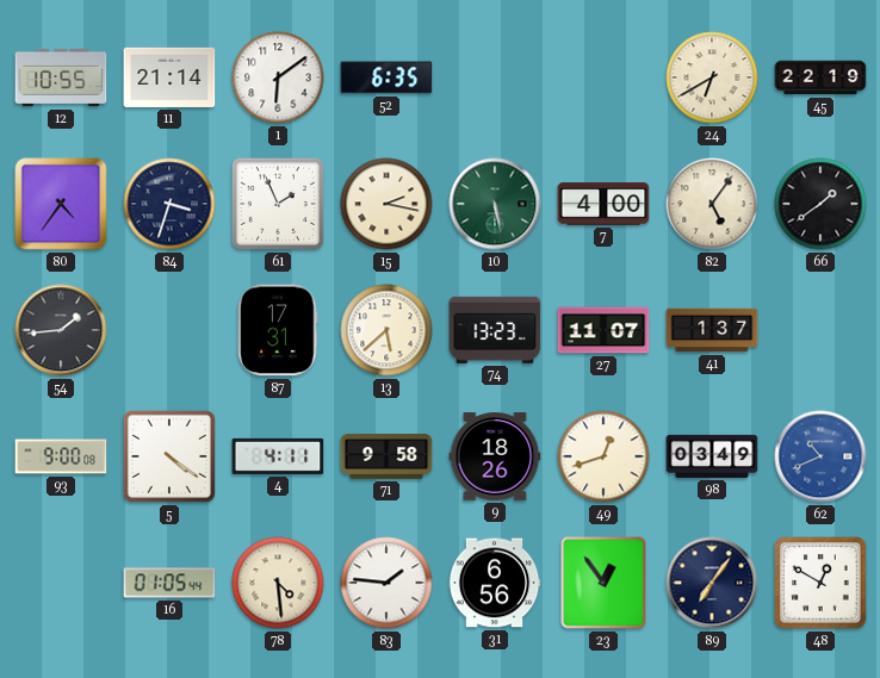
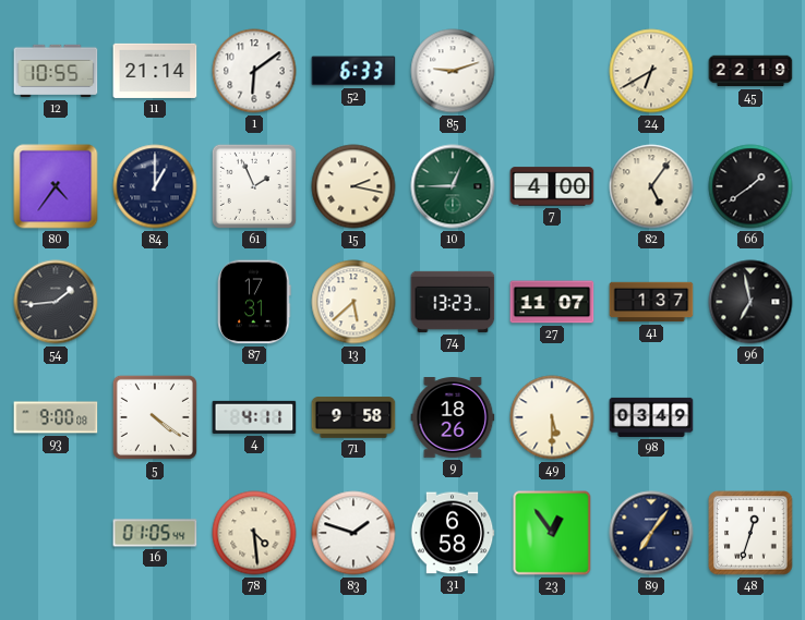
52: 6:35 -> 6:33
85: none -> 9:12
84: 3:33 -> 1:00
10: 5:28 -> 12:45
96: none -> 6:58
49: 12:42 -> 5:30
62: 10:41 -> none
83: 1:46 -> 1:48
31: 6:56 -> 6:58
48: 12:50 -> 12:33
